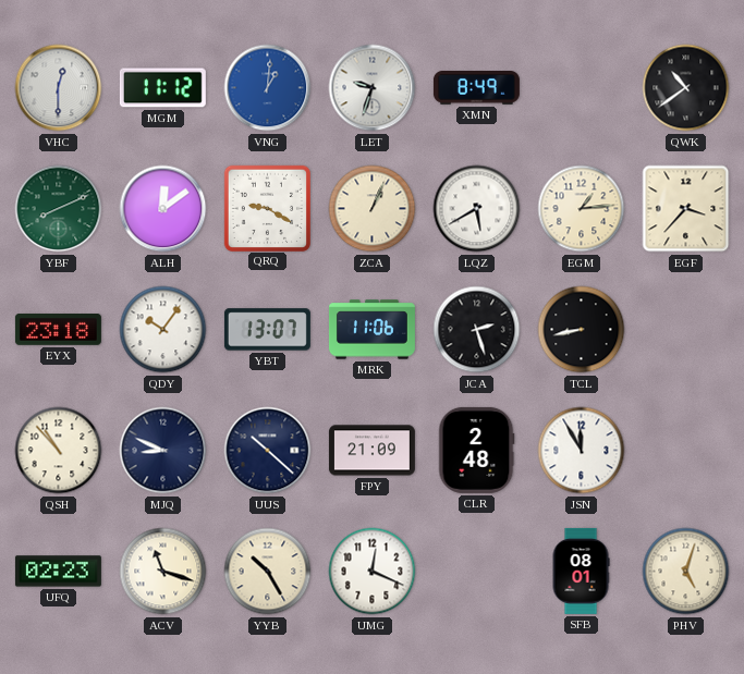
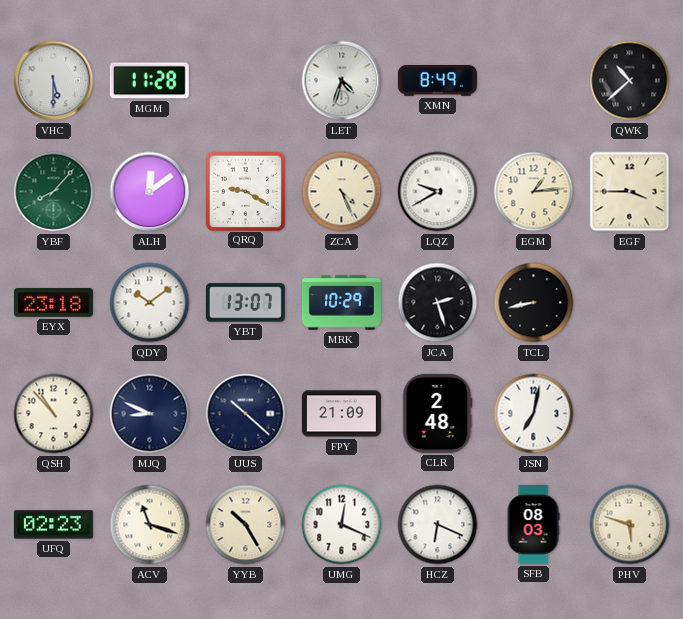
VHC: 12:30 -> 5:30
MGM: 11:12 -> 11:28
VNG: 1:01 -> none
LET: 9:33 -> 4:33
QWK: 10:39 -> 10:38
YBF: 8:11 -> 8:07
ZCA: 1:04 -> 4:26
LQZ: 5:40 -> 9:40
EGF: 3:37 -> 3:45
QDY: 10:06 -> 10:09
MRK: 11:06 -> 10:29
JSN: 11:55 -> 7:02
HCZ: none -> 6:19
SFB: 08:01 -> 08:03
PHV: 5:03 -> 5:48
